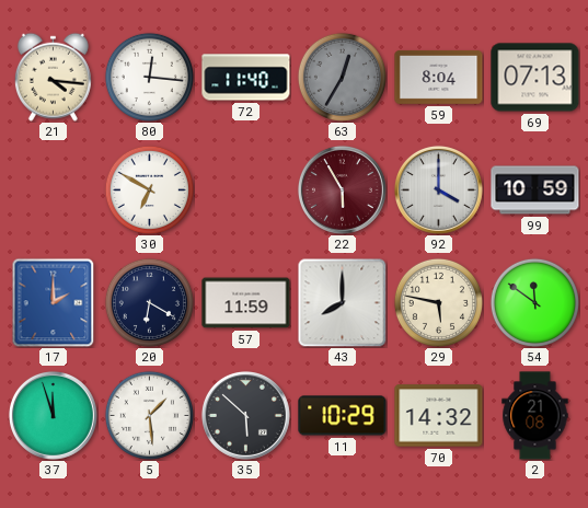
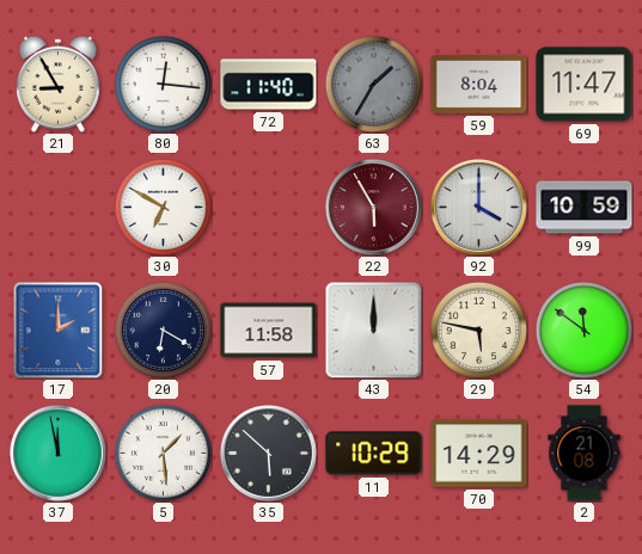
21: 4:16 -> 8:55
63: 12:35 -> 1:35
69: 07:13 -> 11:47
57: 11:59 -> 11:58
43: 8:00 -> 12:00
37: 11:57 -> 11:58
70: 14:32 -> 14:29
